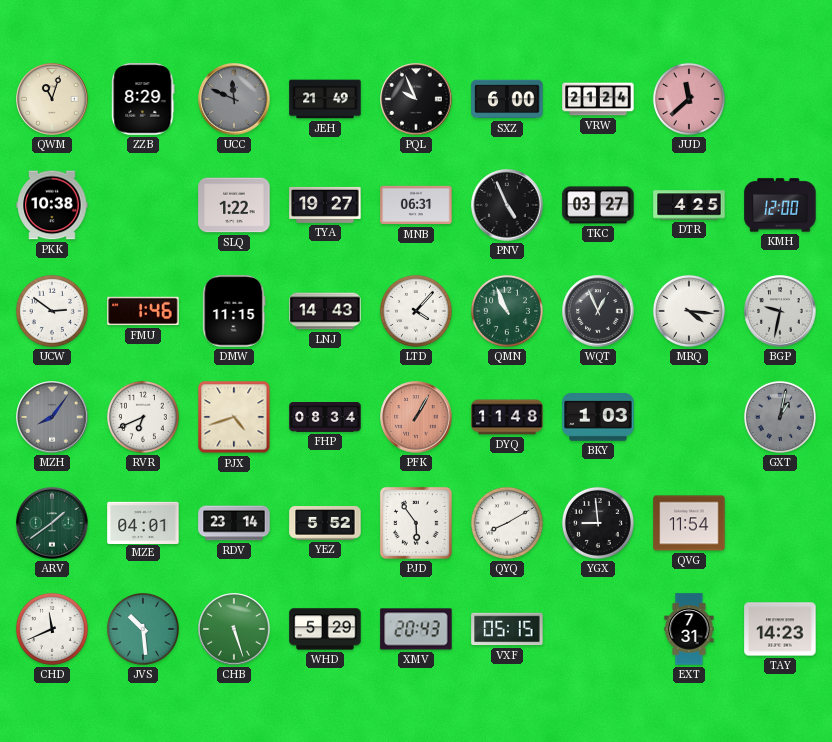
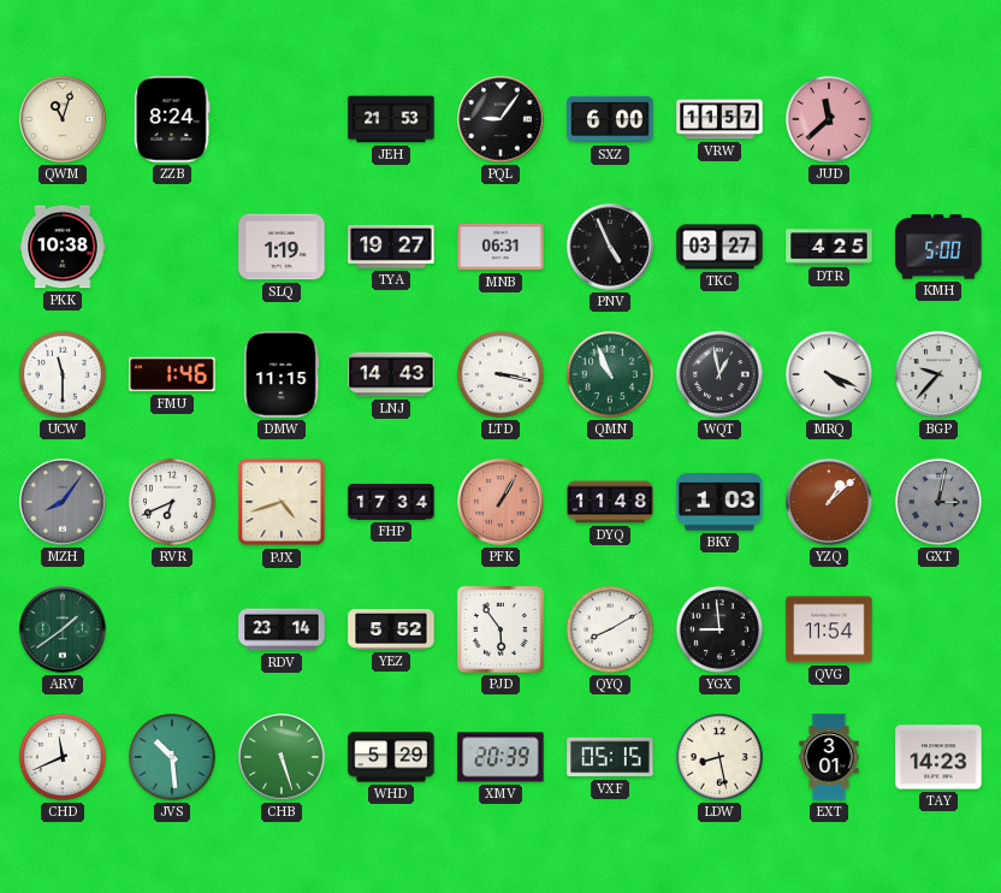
ZZB: 8:29 -> 8:24
UCC: 11:49 -> none
JEH: 21:49 -> 21:53
PQL: 9:56 -> 9:06
VRW: 21:24 -> 11:57
SLQ: 1:22 -> 1:19
KMH: 12:00 -> 5:00
UCW: 2:51 -> 11:30
LTD: 4:07 -> 3:17
WQT: 12:56 -> 12:58
MRQ: 4:16 -> 4:19
BGP: 9:32 -> 9:37
FHP: 08:34 -> 17:34
YZQ: none -> 1:08
GXT: 1:02 -> 3:02
MZE: 04:01 -> none
XMV: 20:43 -> 20:39
LDW: none -> 8:28
EXT: 7:31 -> 3:01
